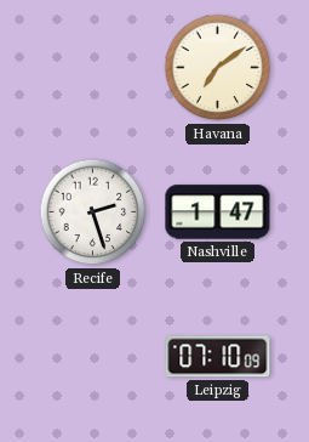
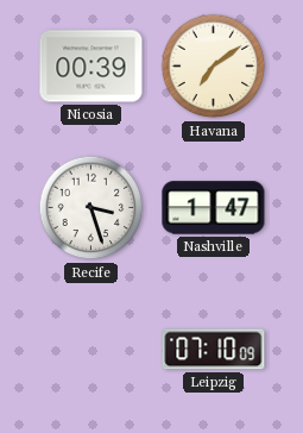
Nicosia: none -> 00:39
Recife: 2:27 -> 3:27
